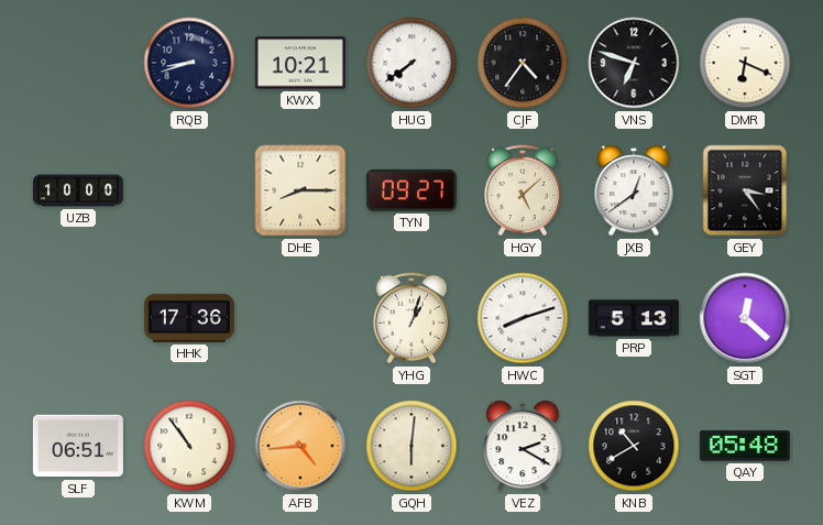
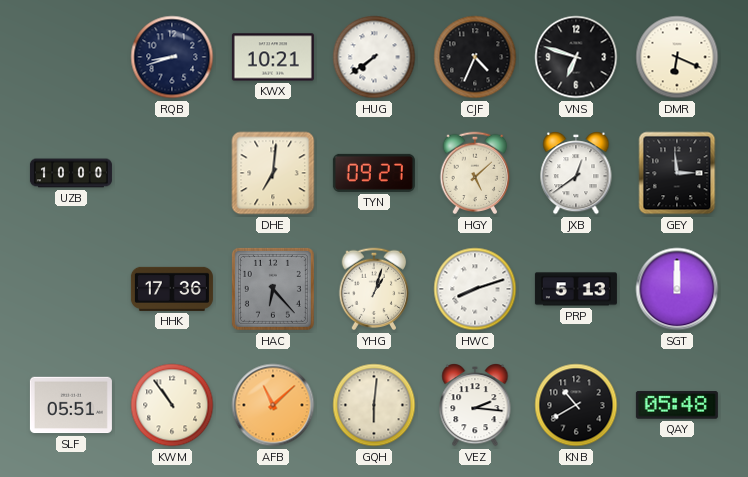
CJF: 4:36 -> 4:34
DHE: 8:15 -> 7:01
GEY: 3:24 -> 2:59
HAC: none -> 6:23
SGT: 12:22 -> 12:00
SLF: 06:51 -> 05:51
AFB: 4:44 -> 11:08
VEZ: 2:20 -> 2:16
